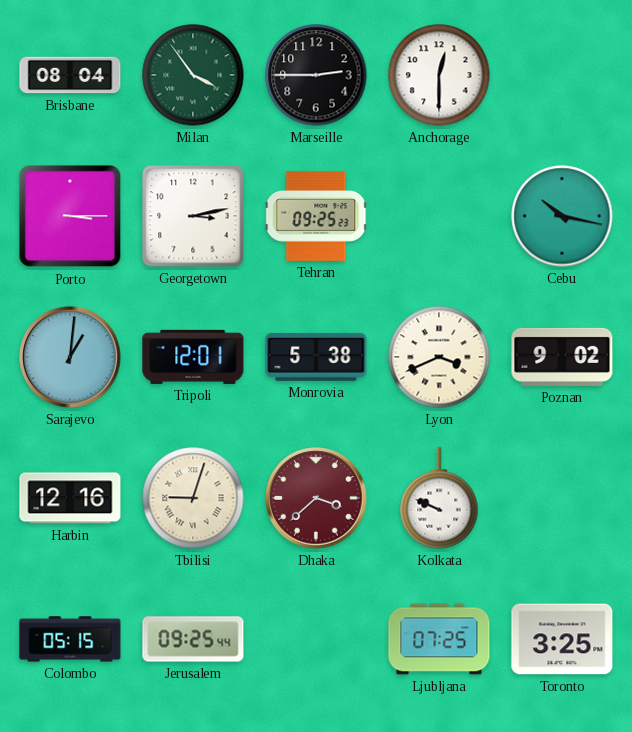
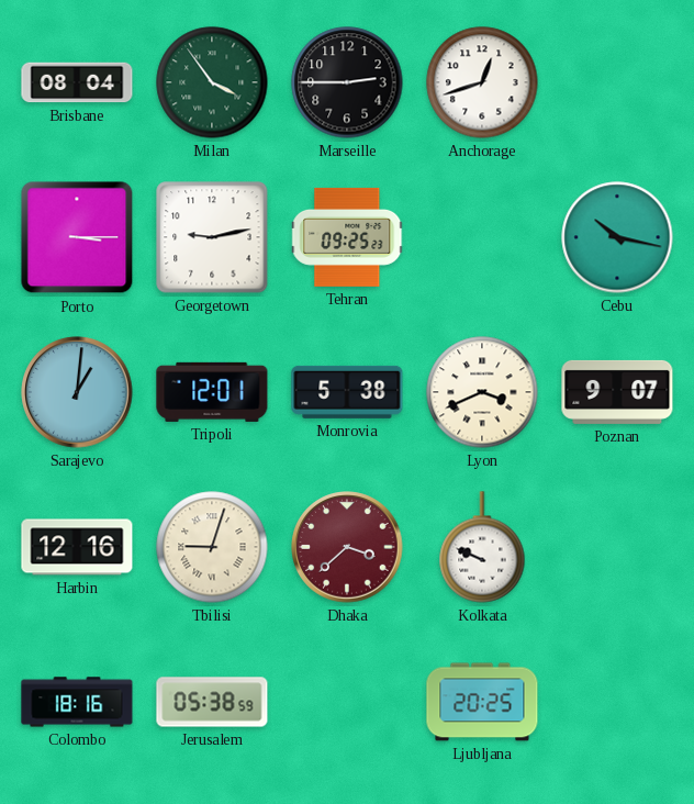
Anchorage: 12:30 -> 12:42
Georgetown: 3:13 -> 9:13
Poznan: 9:02 -> 9:07
Colombo: 05:15 -> 18:16
Jerusalem: 09:25 -> 05:38
Ljubljana: 07:25 -> 20:25
Toronto: 3:25 -> none
